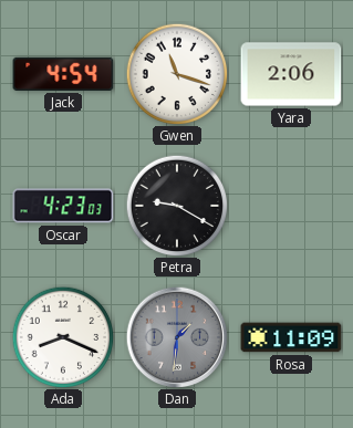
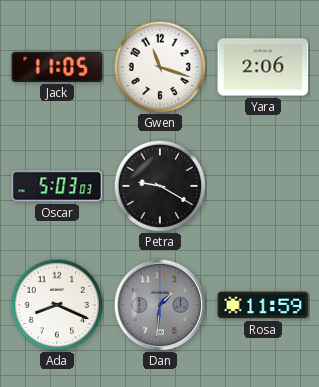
Jack: 4:54 -> 11:05
Oscar: 4:23 -> 5:03
Rosa: 11:09 -> 11:59
